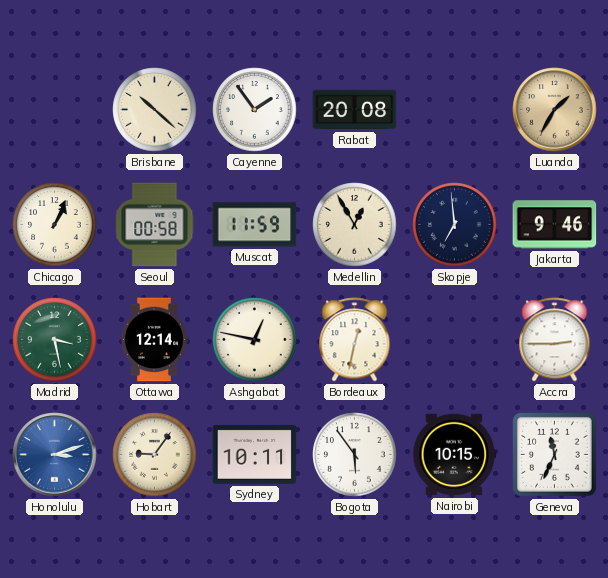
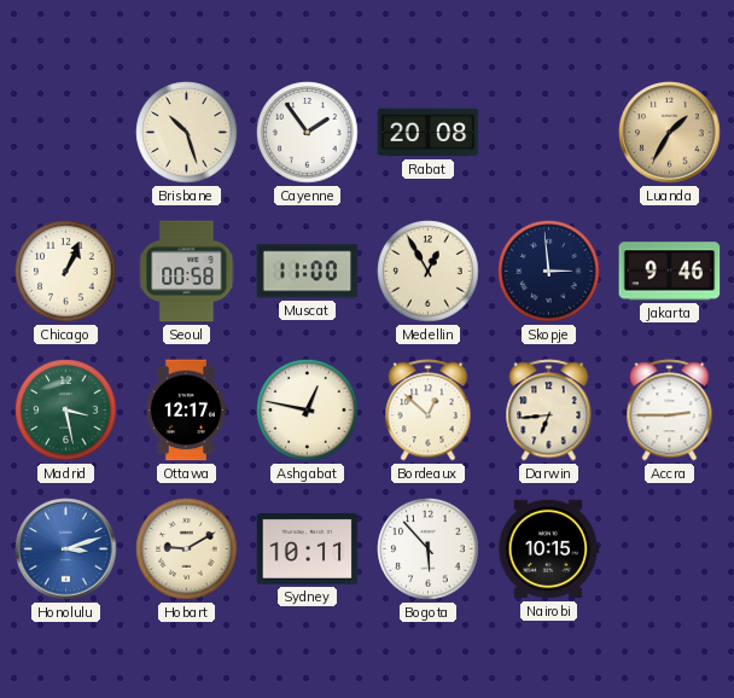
Brisbane: 10:22 -> 10:27
Muscat: 11:59 -> 11:00
Skopje: 6:59 -> 2:59
Ottawa: 12:14 -> 12:17
Bordeaux: 12:32 -> 12:52
Darwin: none -> 6:44
Hobart: 9:06 -> 9:10
Bogota: 5:54 -> 5:53
Geneva: 11:34 -> none
